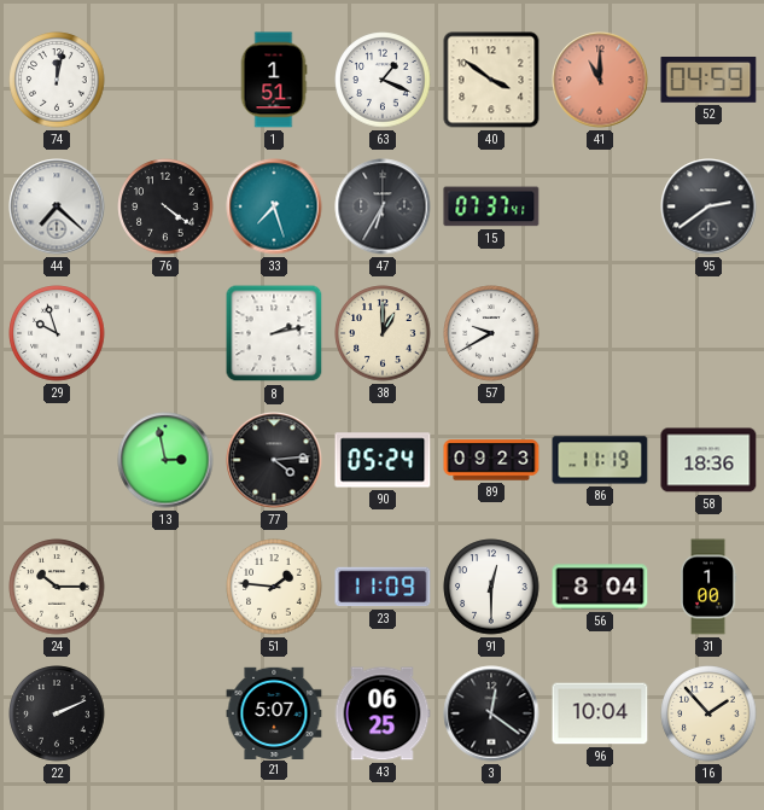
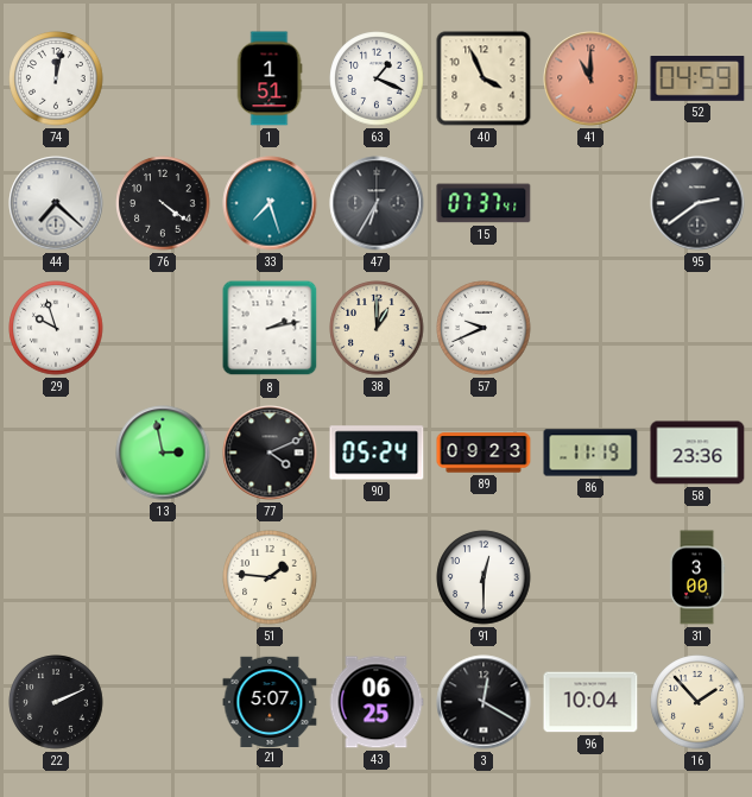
40: 3:51 -> 3:56
57: 9:40 -> 9:41
77: 4:14 -> 4:11
58: 18:36 -> 23:36
24: 10:15 -> none
23: 11:09 -> none
56: 8:04 -> none
31: 1:00 -> 3:00
3: 12:21 -> 12:20
